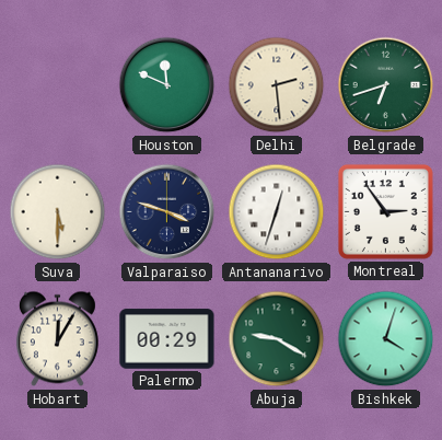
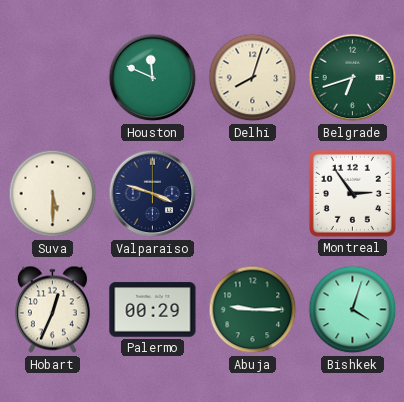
Delhi: 2:29 -> 8:03
Antananarivo: 12:33 -> none
Hobart: 12:05 -> 12:34
Abuja: 9:20 -> 9:15
